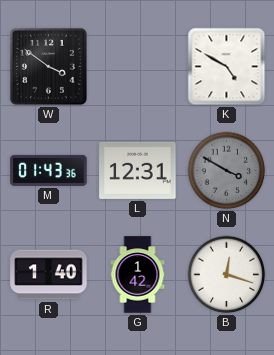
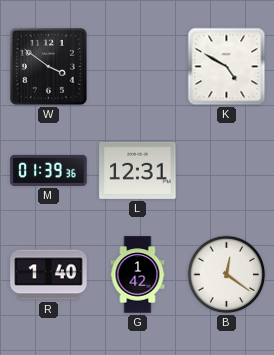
M: 01:43 -> 01:39
N: 3:50 -> none
B: 12:18 -> 12:21
